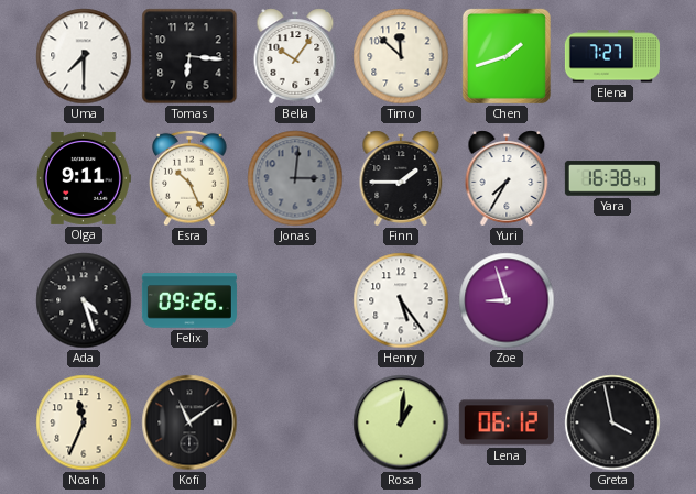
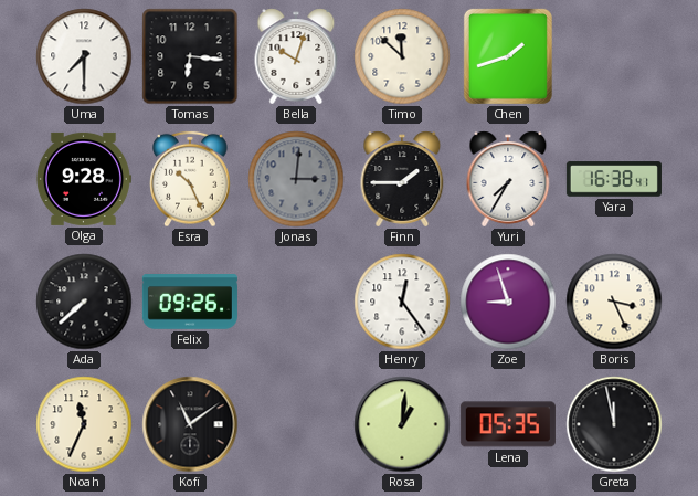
Bella: 10:06 -> 10:03
Elena: 7:27 -> none
Olga: 9:11 -> 9:28
Ada: 4:27 -> 7:38
Henry: 5:24 -> 12:24
Boris: none -> 3:26
Lena: 06:12 -> 05:35
Greta: 3:58 -> 11:58
